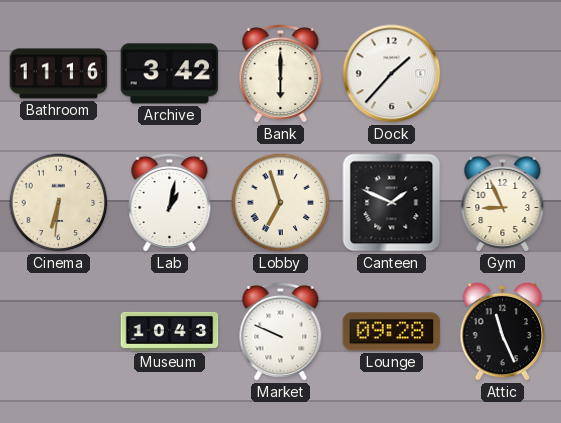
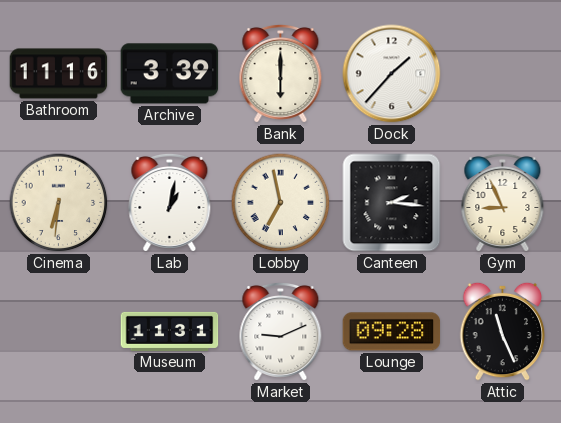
Archive: 3:42 -> 3:39
Lobby: 6:57 -> 6:58
Canteen: 1:49 -> 2:16
Museum: 10:43 -> 11:31
Market: 9:49 -> 9:11
